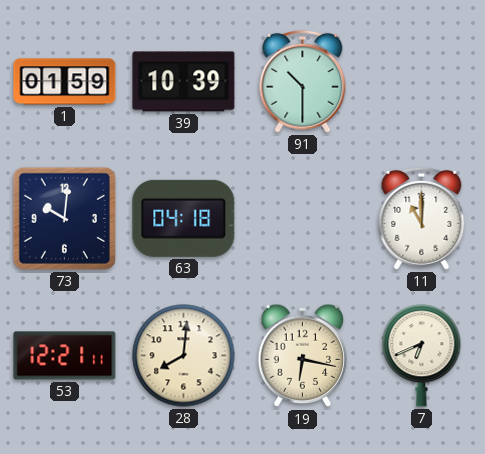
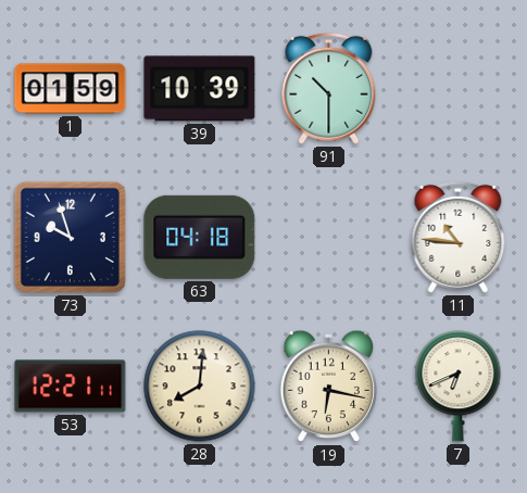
73: 10:01 -> 9:57
11: 11:00 -> 10:46
